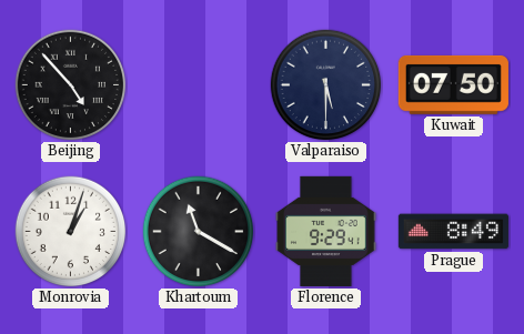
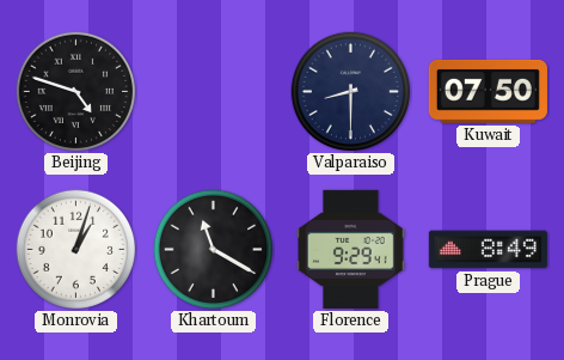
Beijing: 4:53 -> 4:48
Valparaiso: 5:30 -> 8:30
